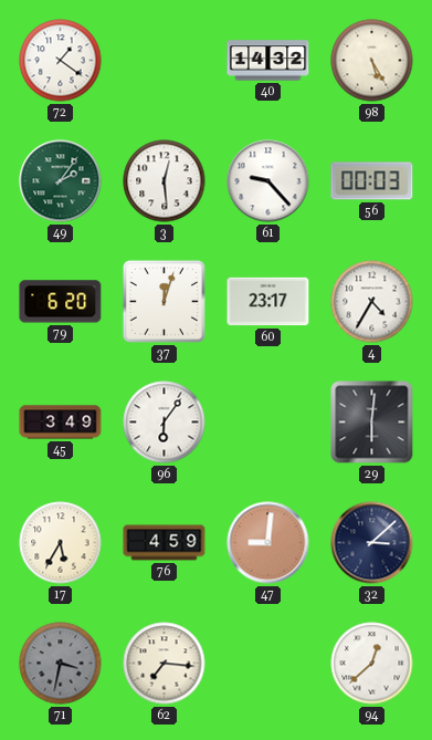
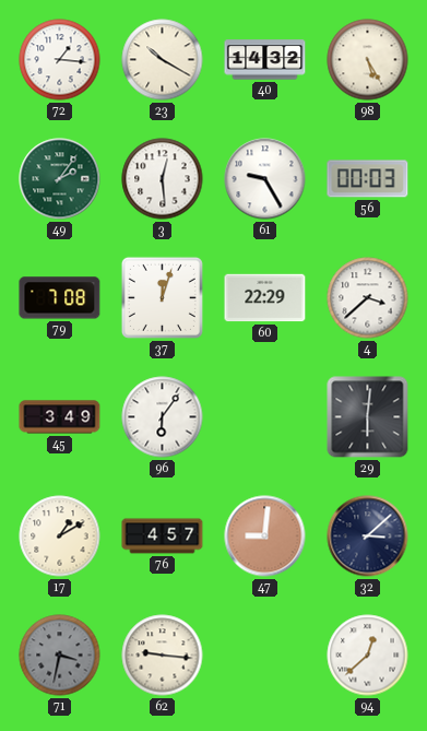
72: 1:21 -> 1:16
23: none -> 10:20
61: 9:23 -> 9:25
79: 6:20 -> 7:08
60: 23:17 -> 22:29
4: 4:35 -> 3:38
17: 5:35 -> 1:10
76: 4:59 -> 4:57
62: 7:16 -> 9:16
